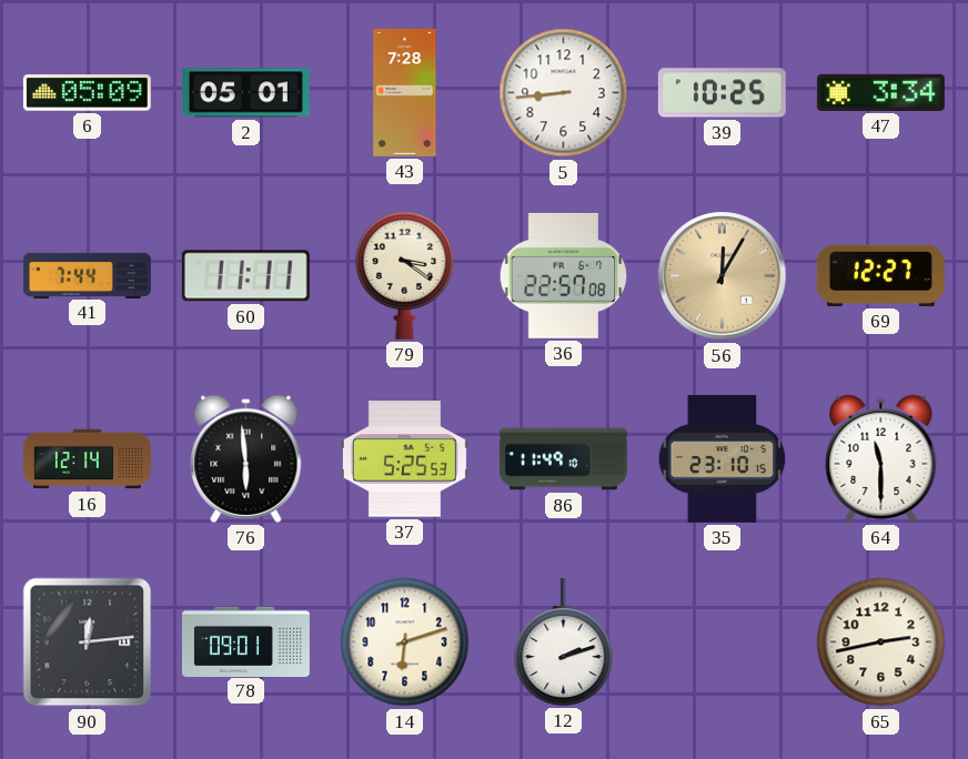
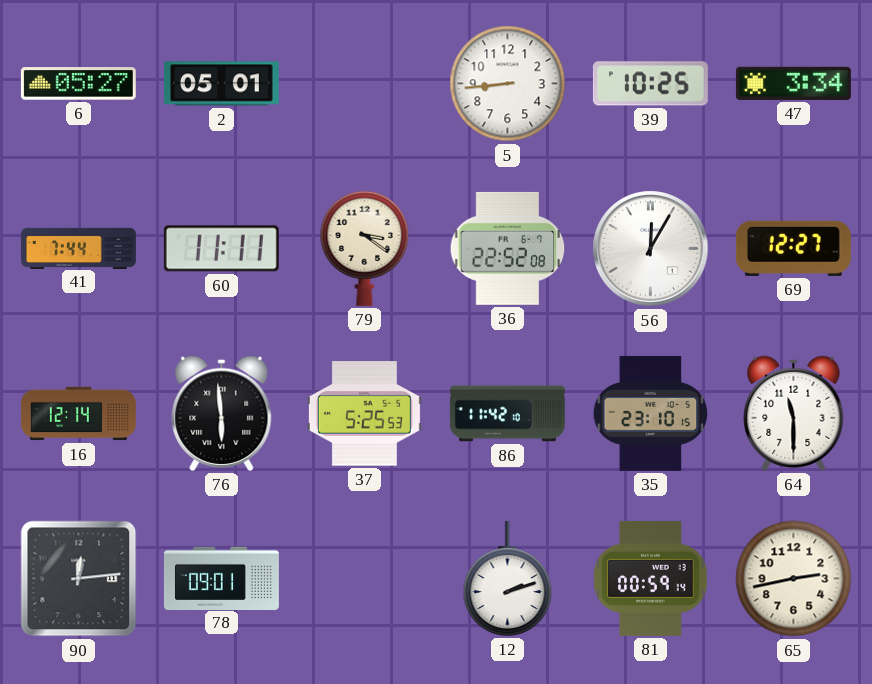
6: 05:09 -> 05:27
43: 7:28 -> none
36: 22:57 -> 22:52
56 dial: champagne -> white
86: 11:49 -> 11:42
14: 6:12 -> none
81: none -> 00:59
